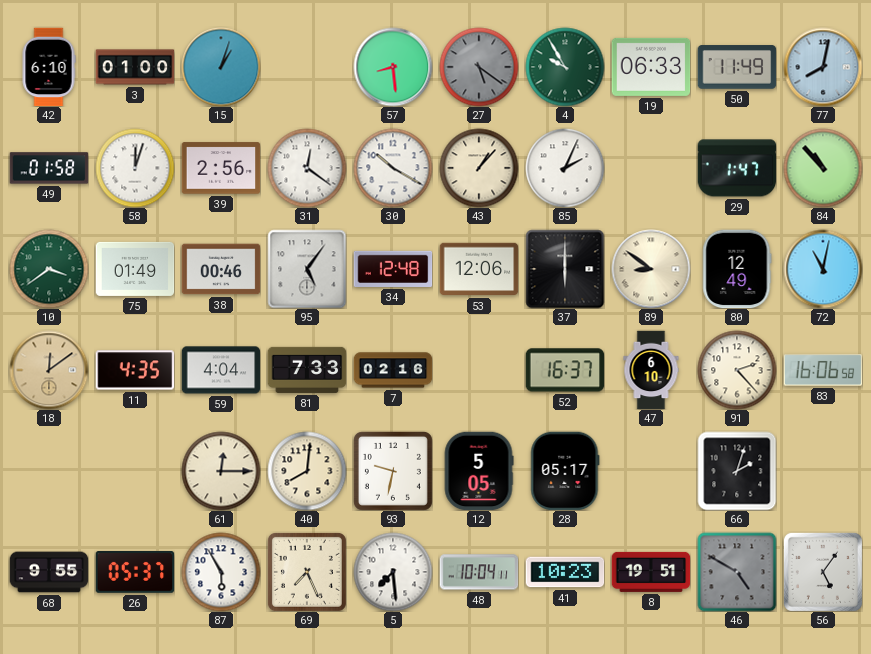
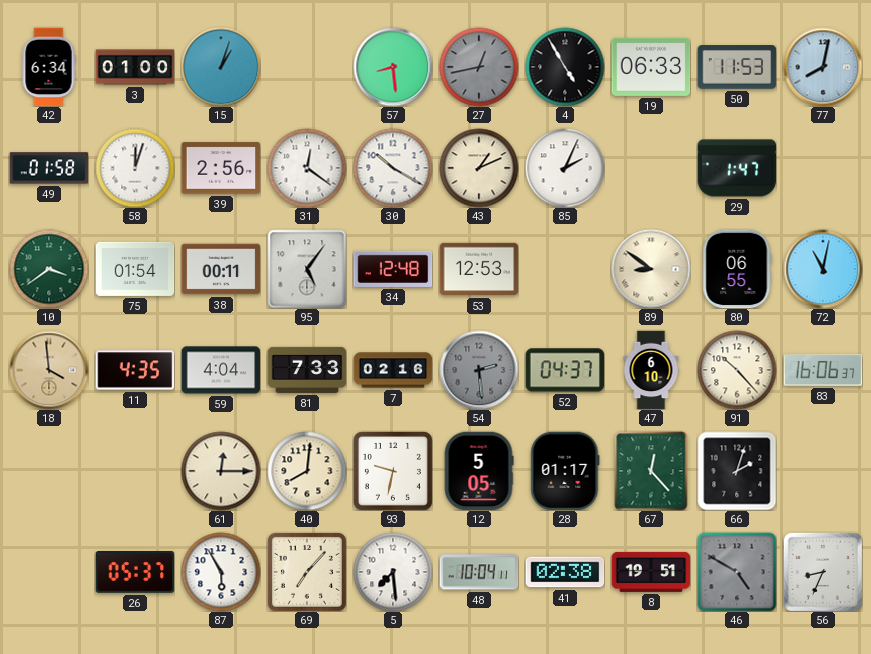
42: 6:10 -> 6:34
27: 5:21 -> 12:43
4: 9:55 -> 4:55
4 dial: green -> black
50: 11:49 -> 11:53
43: 1:07 -> 1:11
84: 10:53 -> none
75: 01:49 -> 01:54
38: 00:46 -> 00:11
53: 12:06 -> 12:53
37: 6:00 -> none
80: 12:49 -> 06:55
18: 12:09 -> 3:59
54: none -> 2:29
52: 16:37 -> 04:37
91: 2:23 -> 10:23
83: 16:06:58 -> 16:06:37
28: 05:17 -> 01:17
67: none -> 12:23
68: 9:55 -> none
69: 7:26 -> 7:07
41: 10:23 -> 02:38
56: 5:06 -> 8:34
